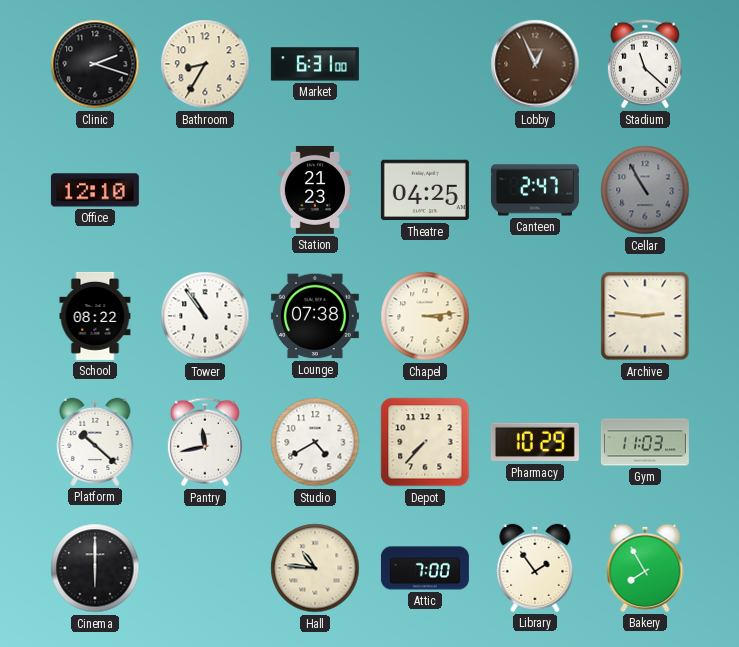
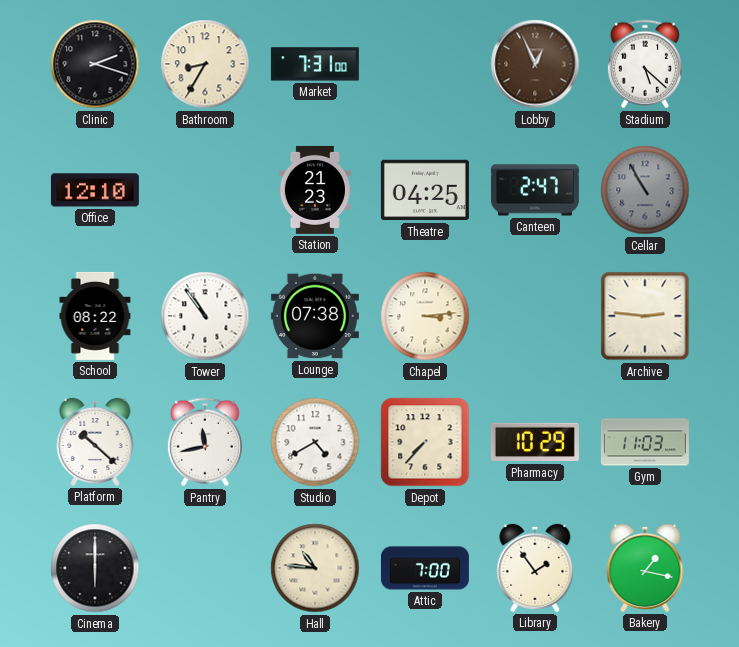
Market: 6:31 -> 7:31
Stadium: 11:22 -> 5:22
Bakery: 7:55 -> 1:17
